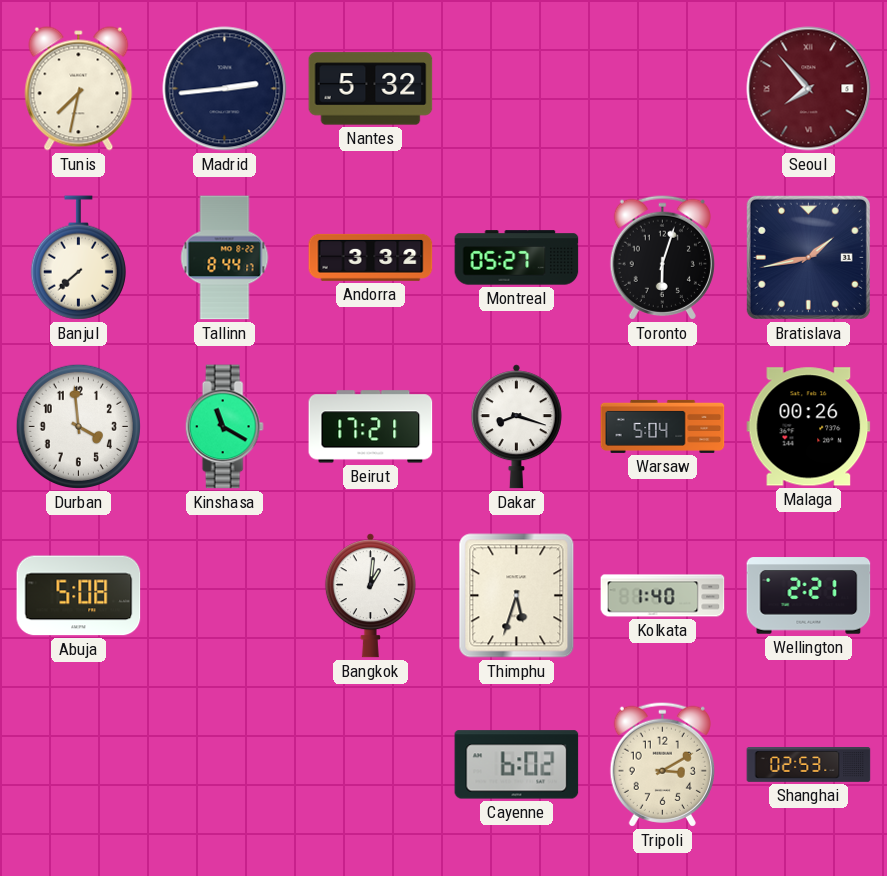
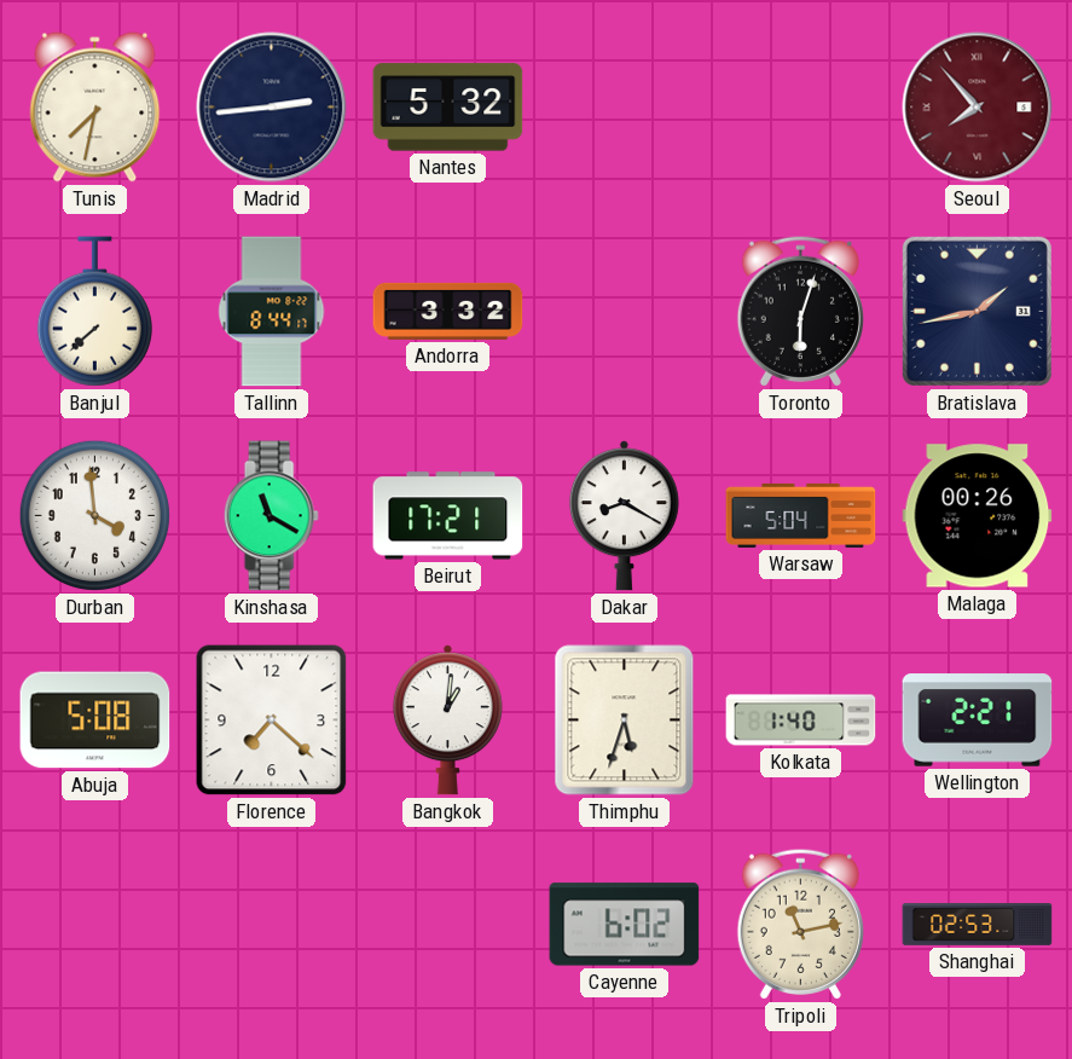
Montreal: 05:27 -> none
Dakar: 8:18 -> 8:20
Florence: none -> 7:22
Tripoli: 3:10 -> 11:13
